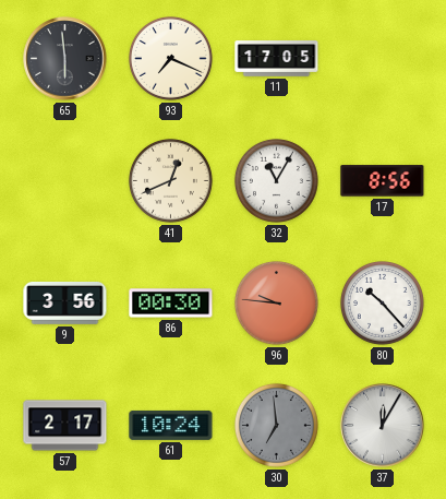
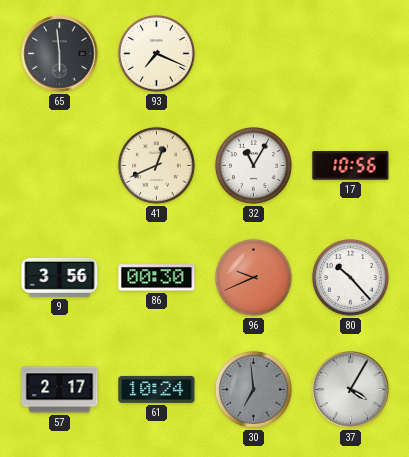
11: 17:05 -> none
17: 8:56 -> 10:56
96: 9:46 -> 9:41
37: 12:05 -> 4:05
